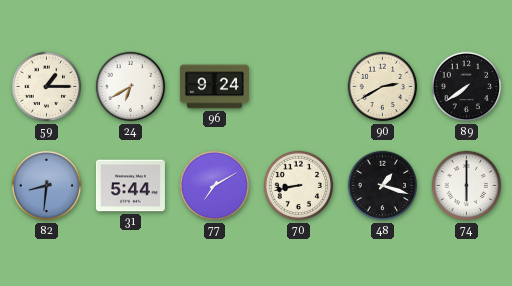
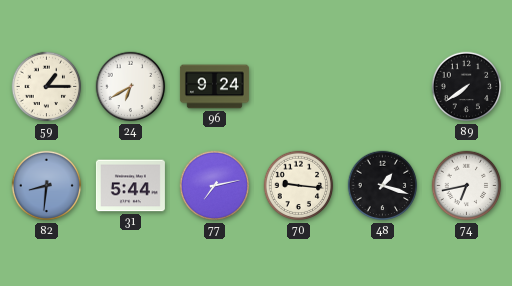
90: 2:40 -> none
77: 7:10 -> 7:13
70: 8:43 -> 9:16
74: 6:00 -> 6:43
